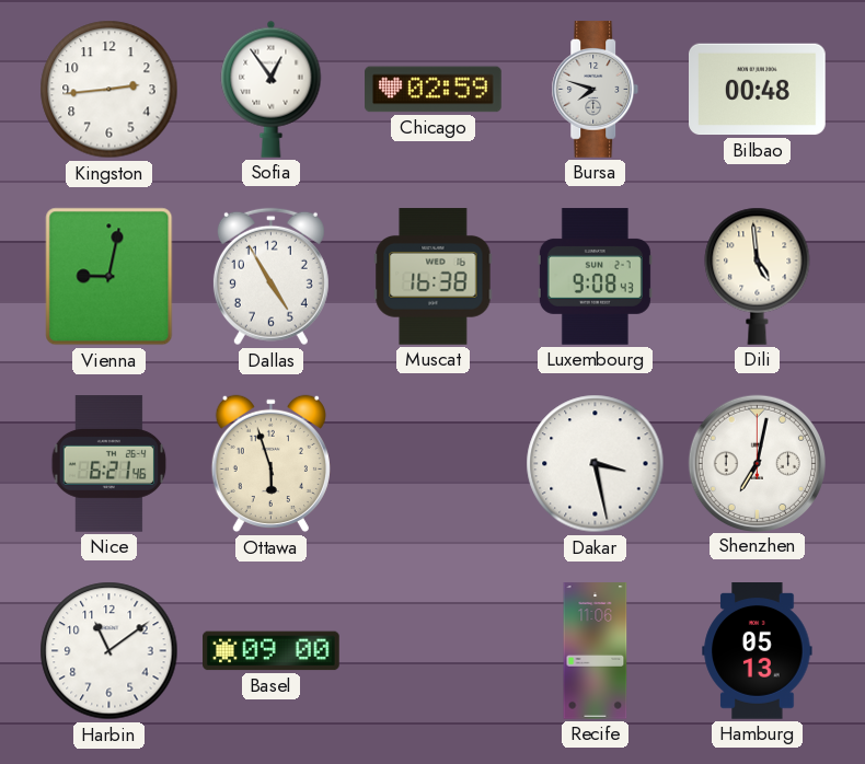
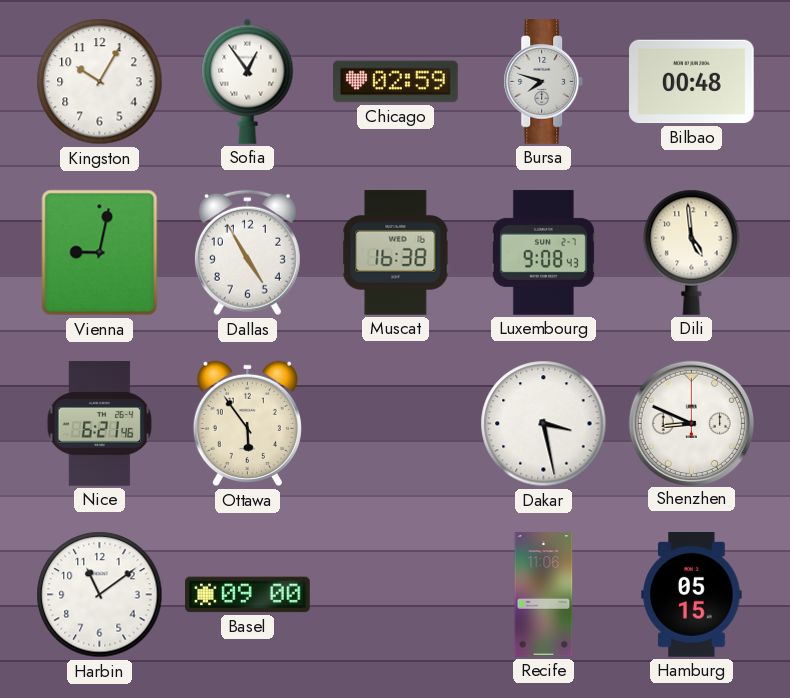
Kingston: 2:44 -> 10:05
Ottawa: 5:57 -> 5:54
Shenzhen: 7:02 -> 8:49
Hamburg: 05:13 -> 05:15
